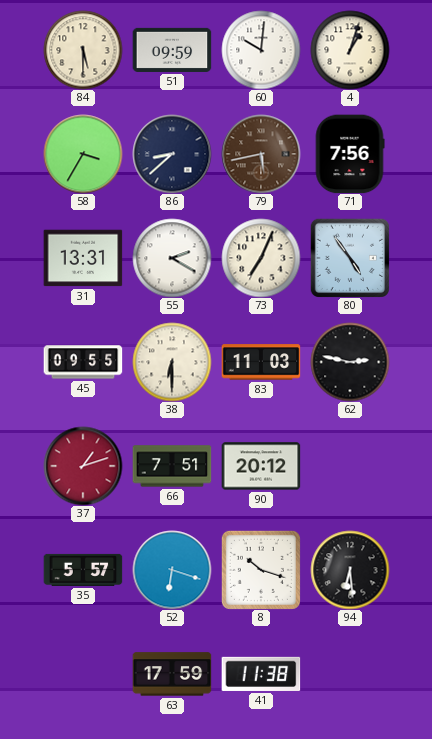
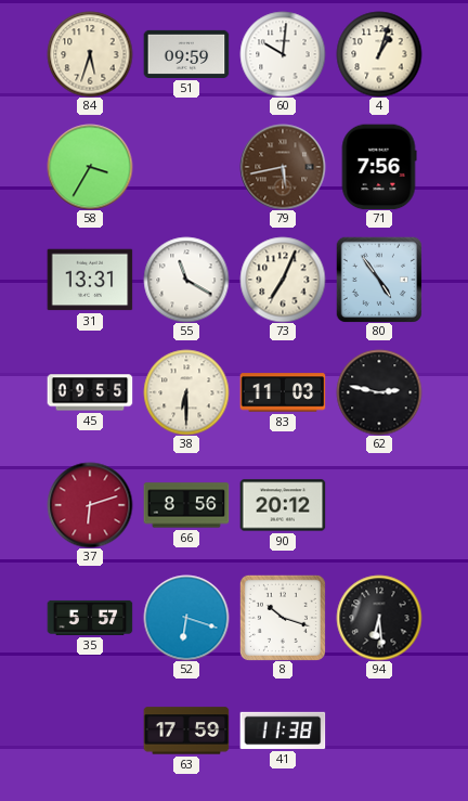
84: 5:30 -> 5:33
86: 8:38 -> none
55: 2:20 -> 11:20
37: 1:12 -> 6:12
66: 7:51 -> 8:56
